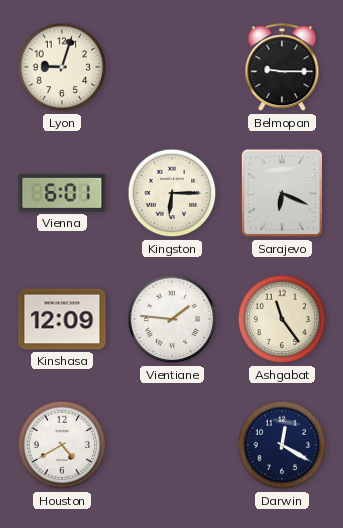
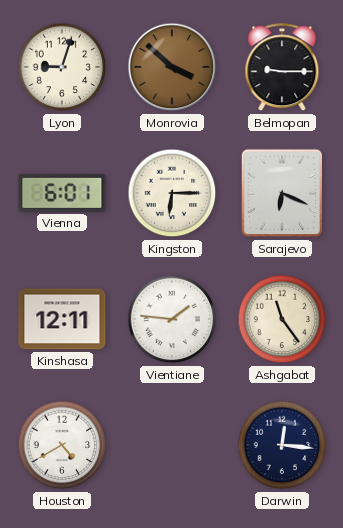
Monrovia: none -> 3:52
Kinshasa: 12:09 -> 12:11
Darwin: 12:20 -> 12:16
